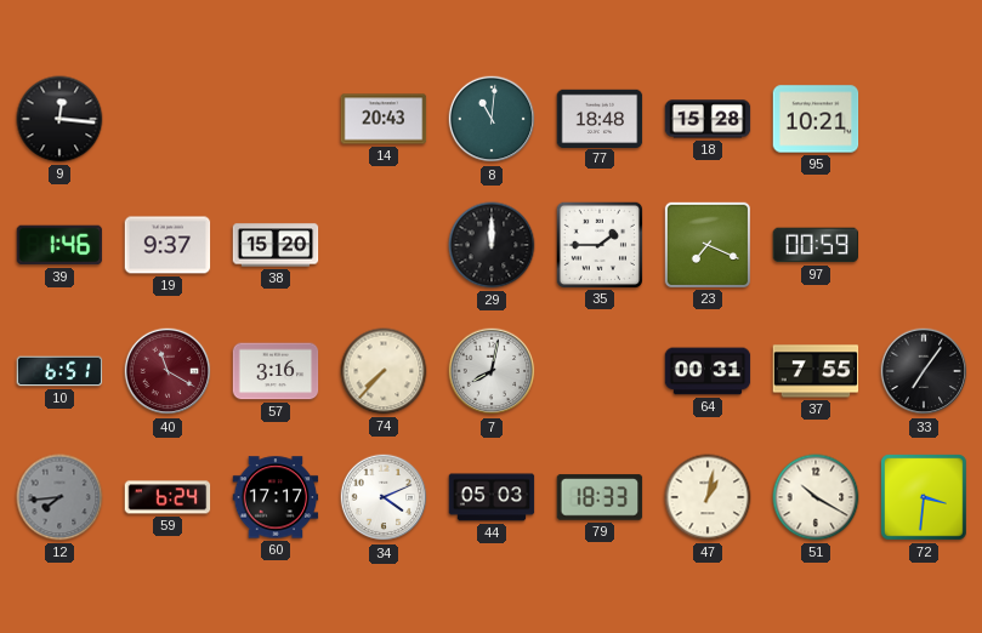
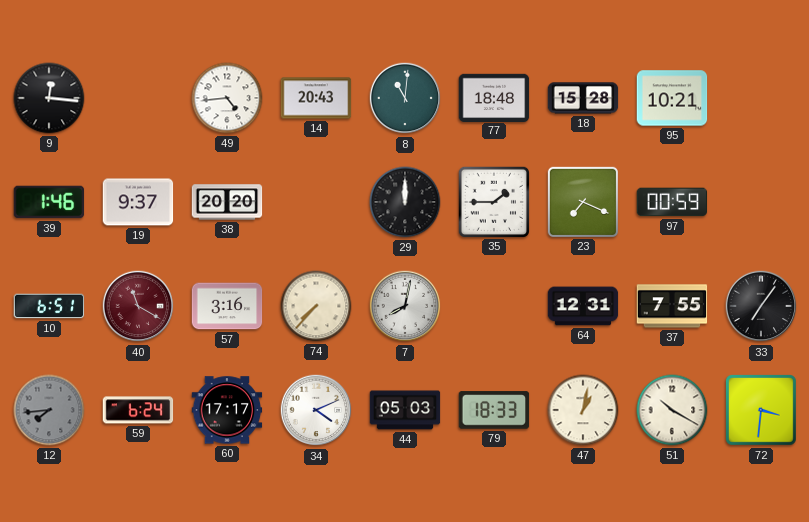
49: none -> 4:44
38: 15:20 -> 20:20
64: 00:31 -> 12:31
